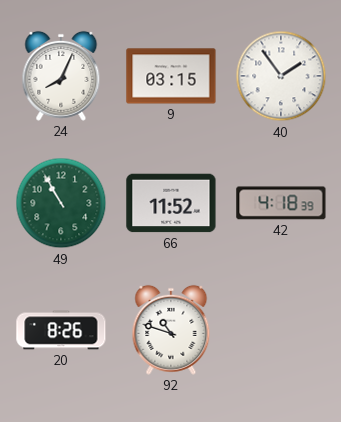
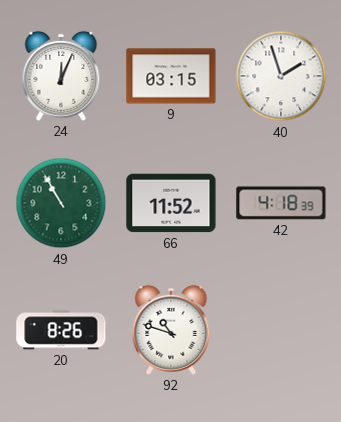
24: 8:04 -> 12:04
40: 1:54 -> 1:57
